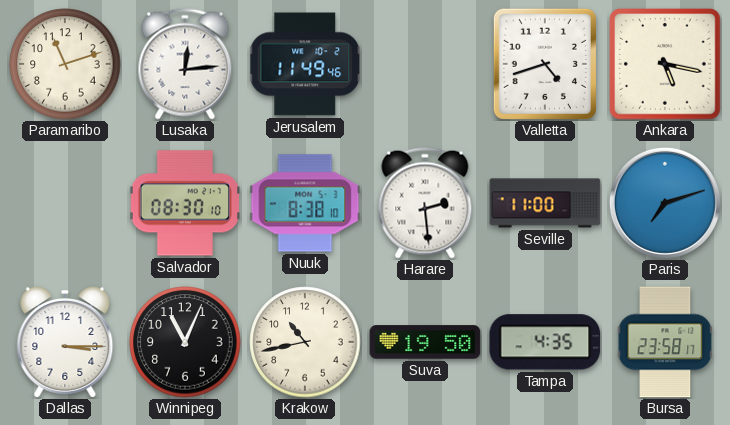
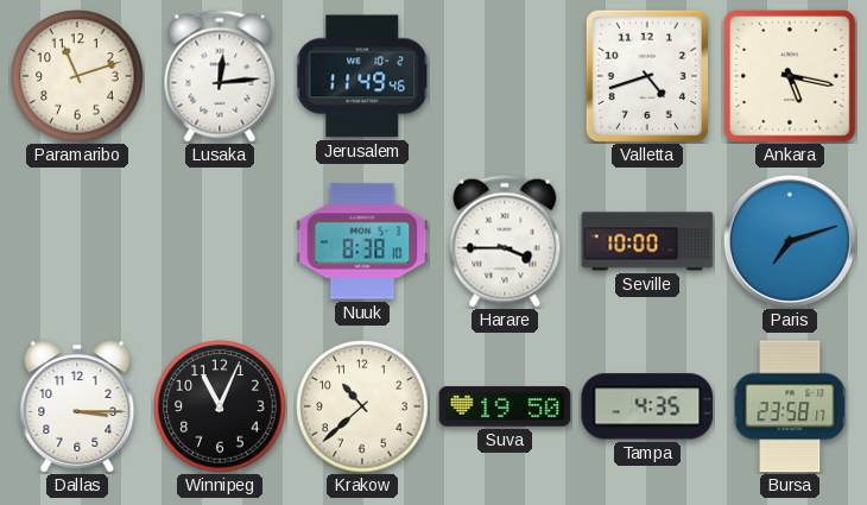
Salvador: 08:30 -> none
Harare: 2:29 -> 3:45
Seville: 11:00 -> 10:00
Krakow: 10:43 -> 10:38
